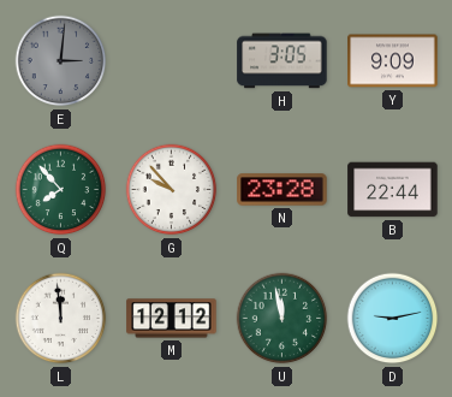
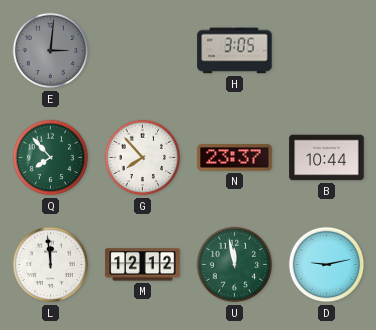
Y: 9:09 -> none
G: 9:53 -> 7:53
N: 23:28 -> 23:37
B: 22:44 -> 10:44
